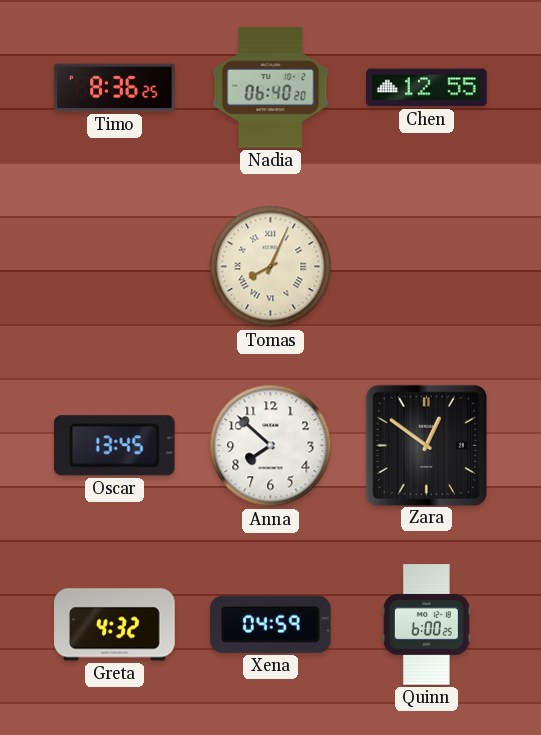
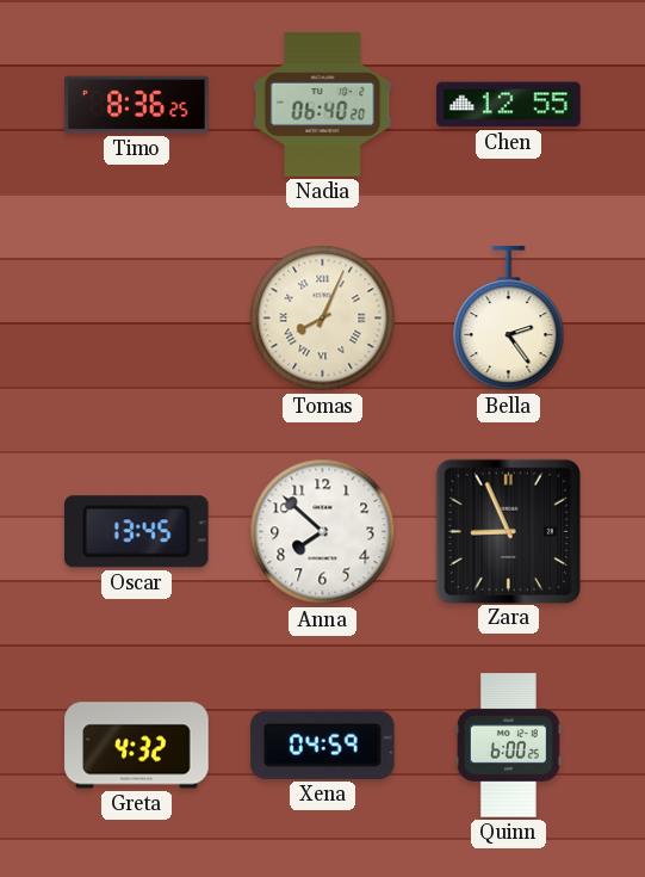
Bella: none -> 2:24
Zara: 12:51 -> 8:56
